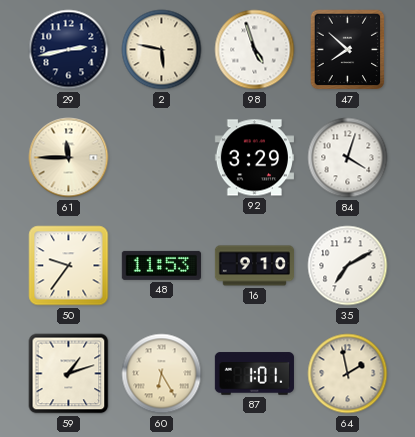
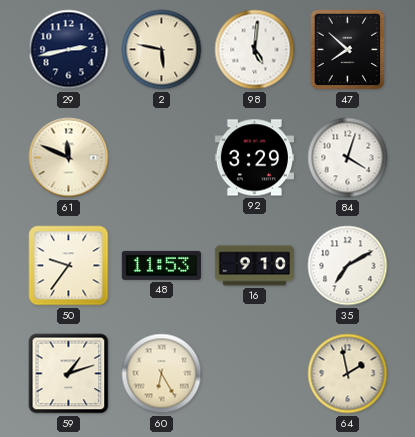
98: 4:57 -> 5:01
61: 11:45 -> 11:49
87: 1:01 -> none
